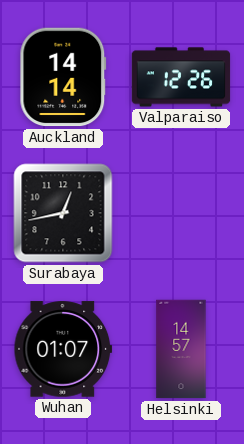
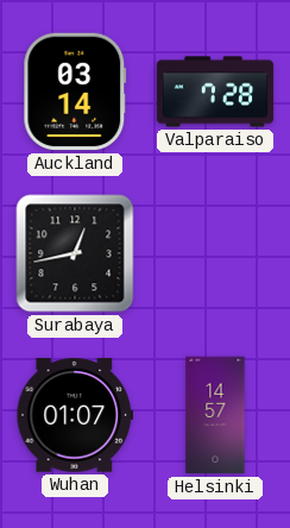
Auckland: 14:14 -> 03:14
Valparaiso: 12:26 -> 7:28
